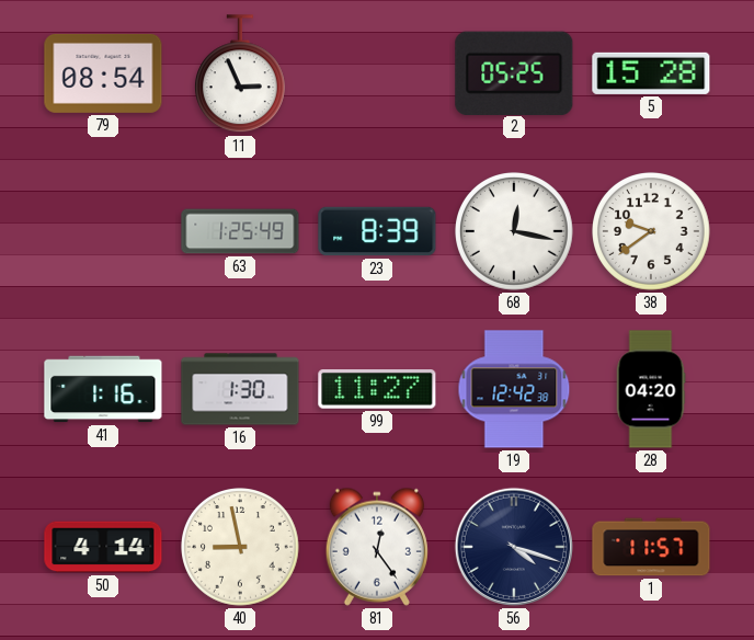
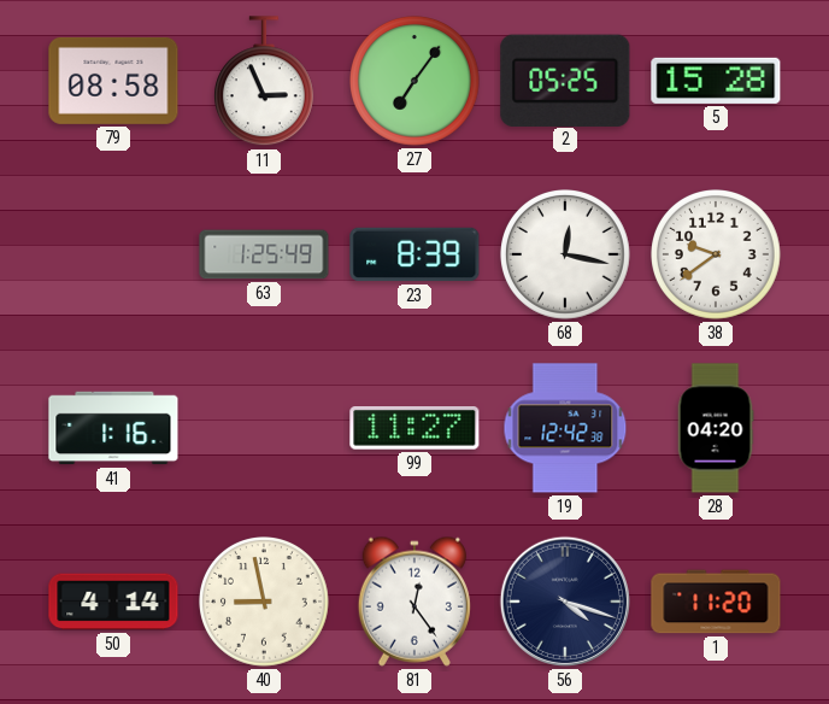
79: 08:54 -> 08:58
27: none -> 7:06
16: 1:30 -> none
1: 11:57 -> 11:20
